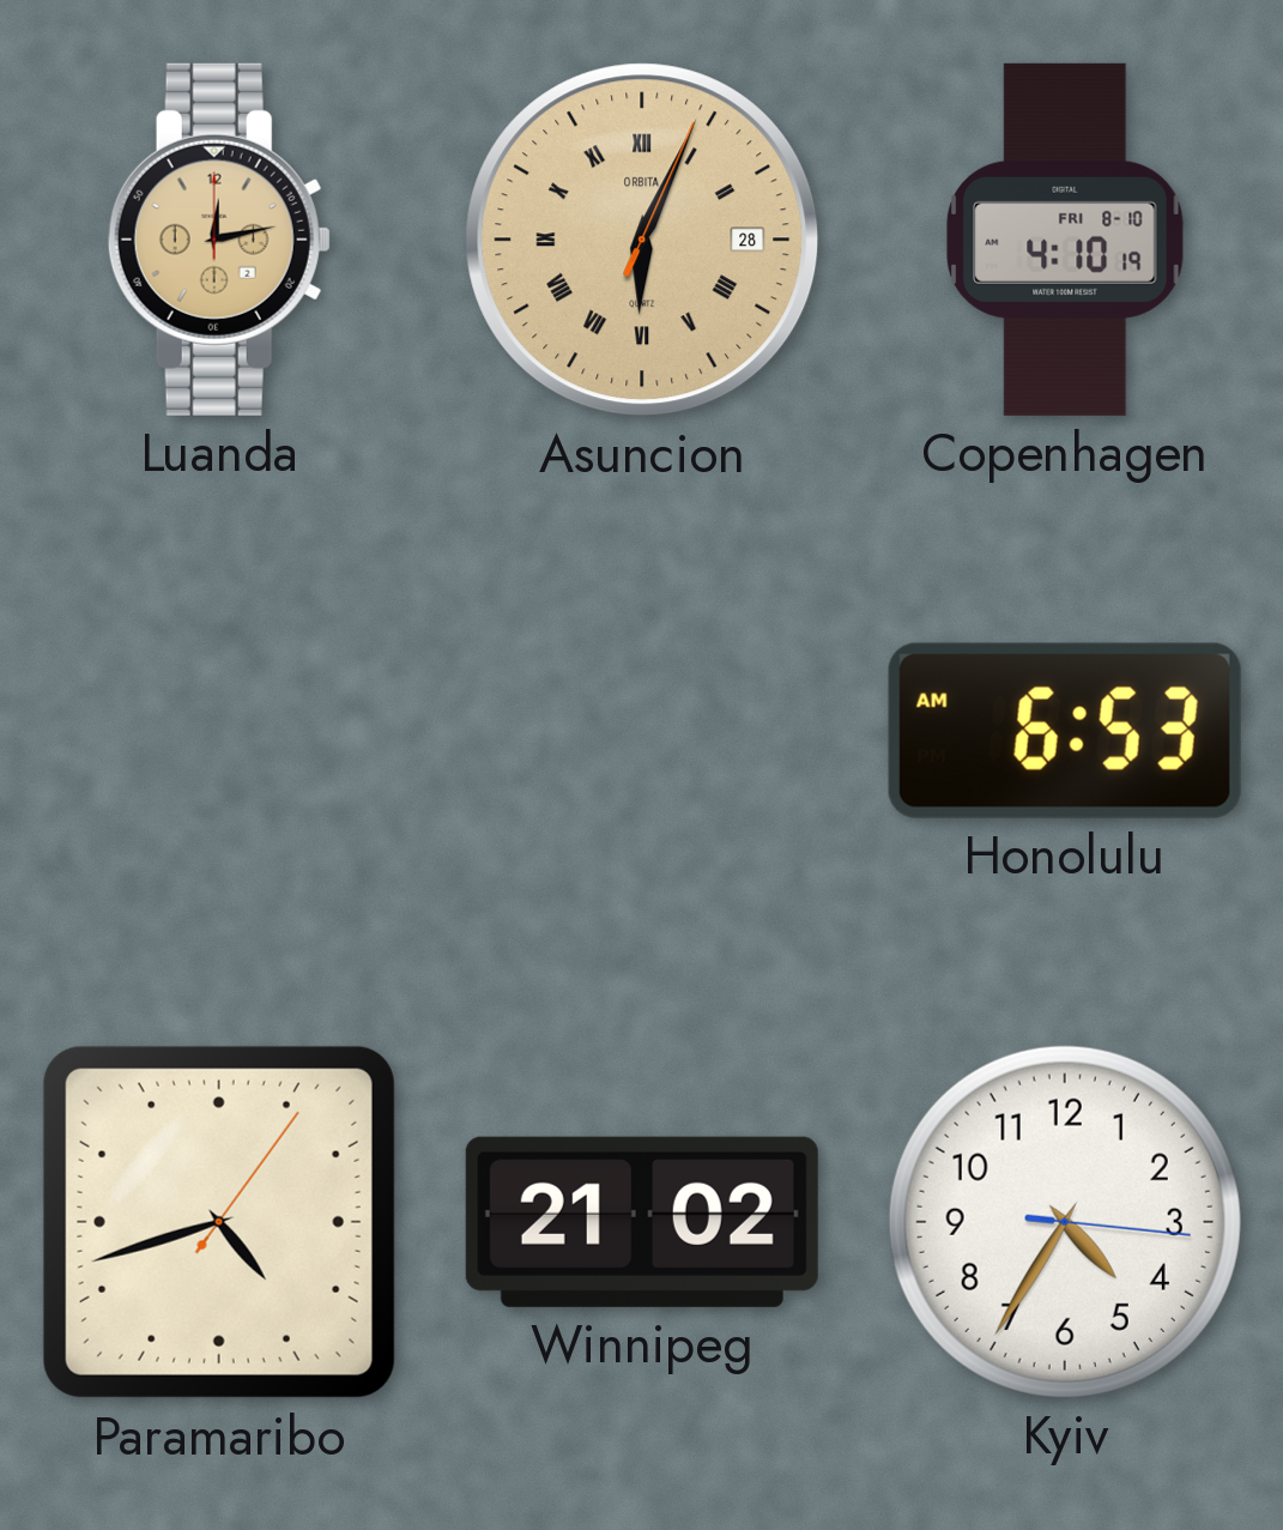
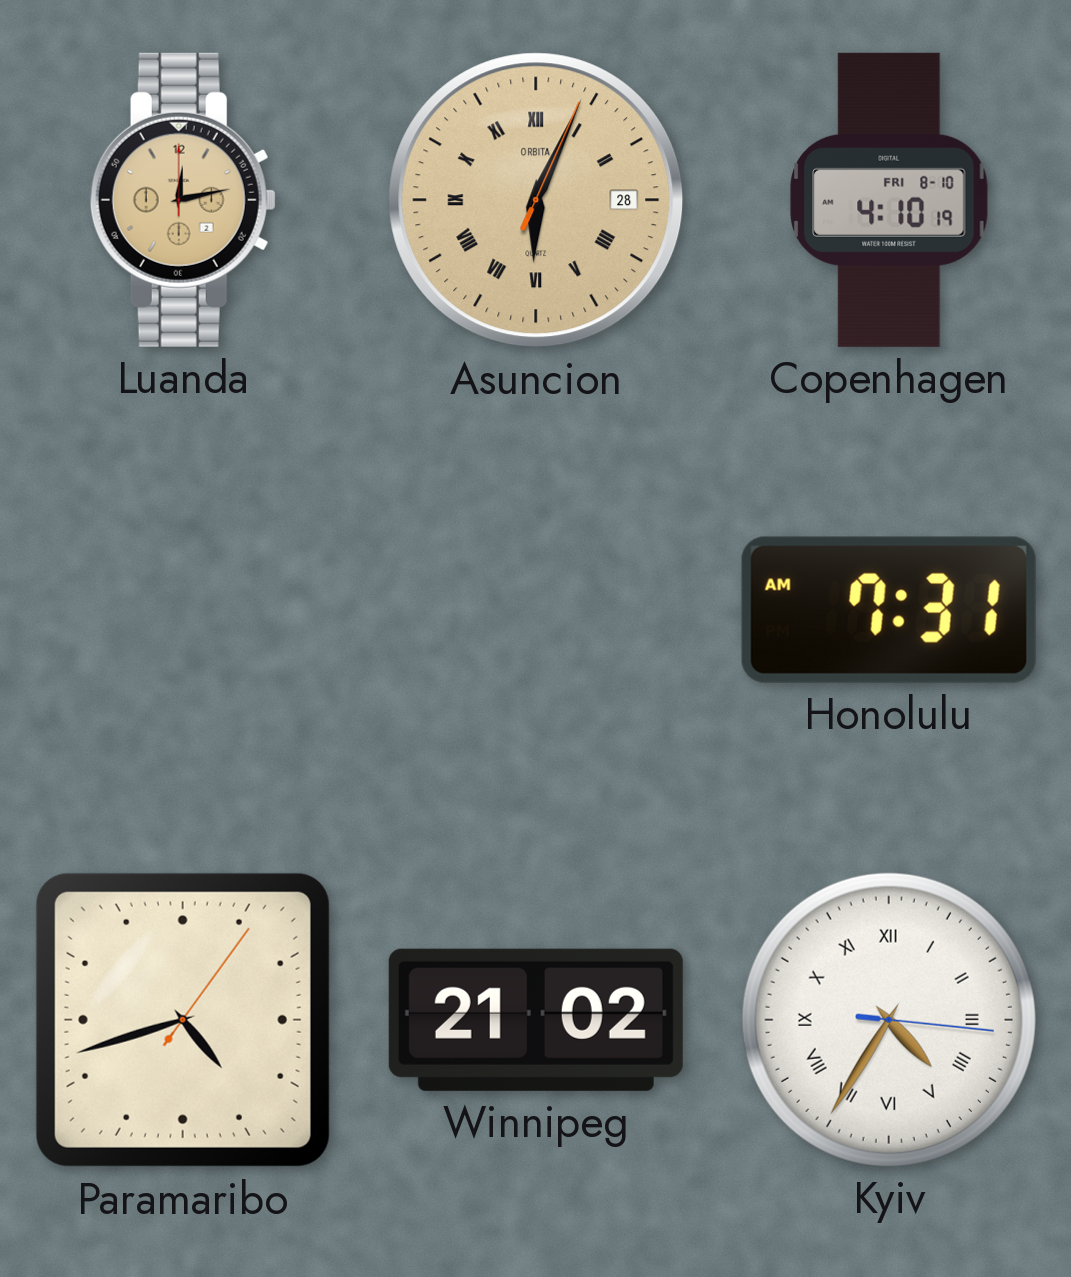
Honolulu: 6:53 -> 7:31
Kyiv numerals: Arabic -> Roman
